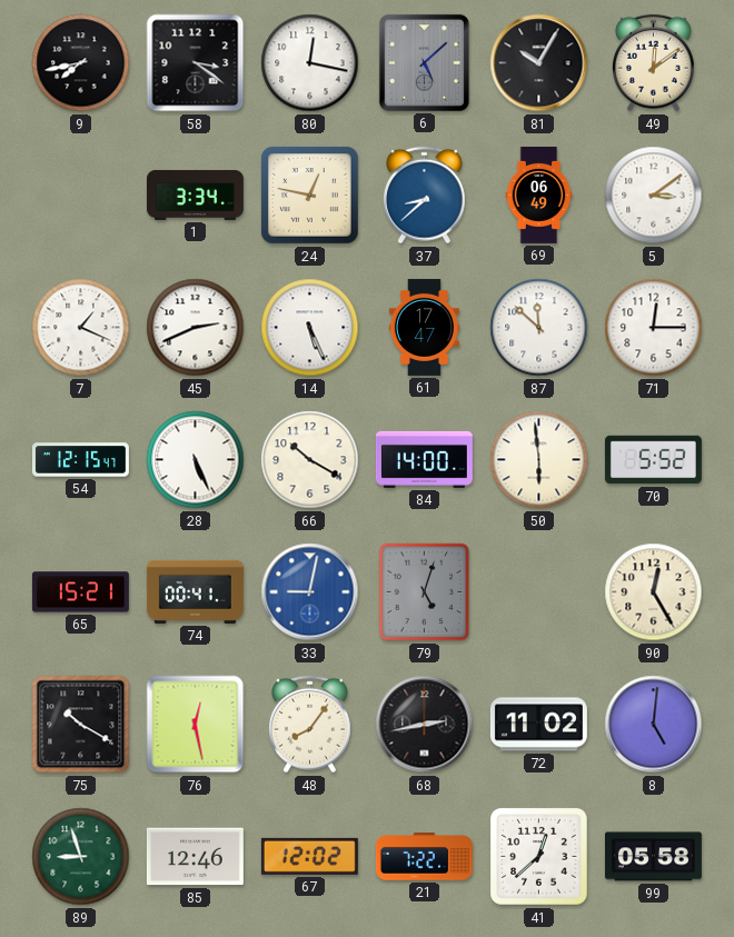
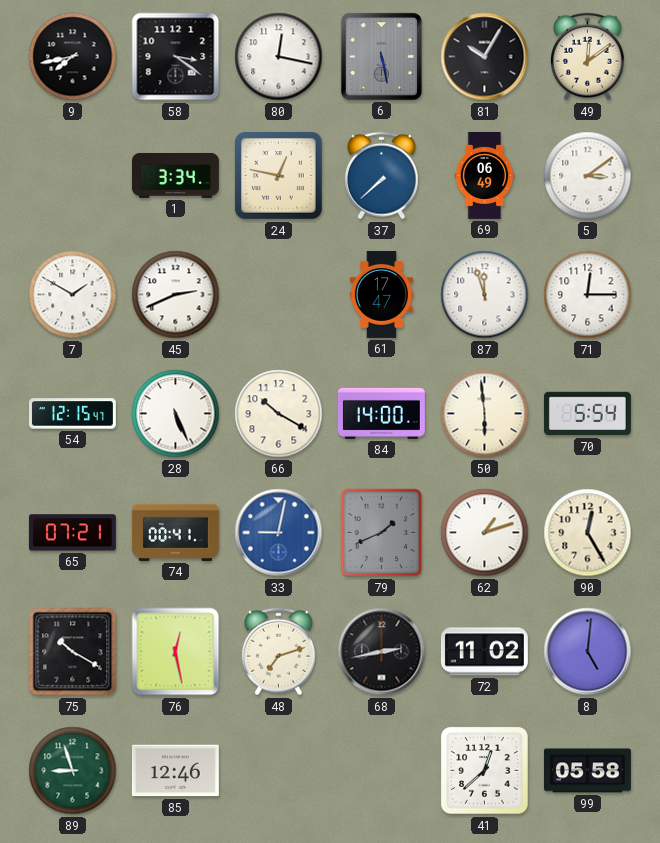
6: 5:08 -> 5:28
37: 8:38 -> 7:38
7: 1:19 -> 1:50
14: 5:26 -> none
87: 11:52 -> 11:57
70: 5:52 -> 5:54
65: 15:21 -> 07:21
79: 5:03 -> 1:41
62: none -> 1:12
48: 8:06 -> 7:12
67: 12:02 -> none
21: 7:22 -> none
